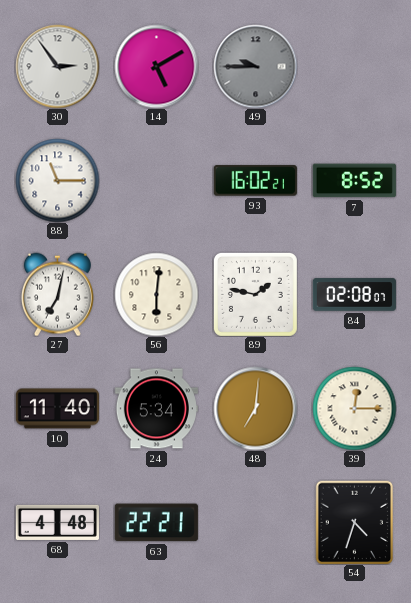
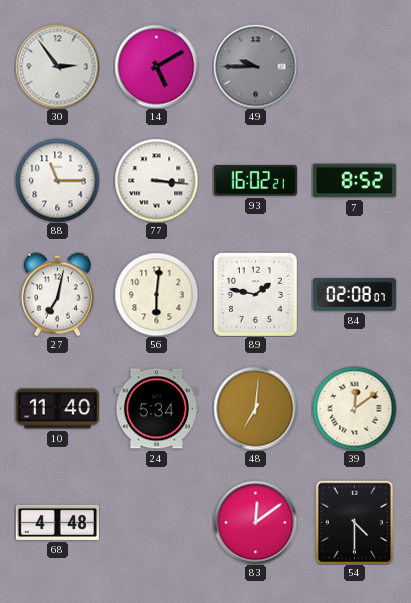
77: none -> 3:16
39: 12:15 -> 12:09
63: 22:21 -> none
83: none -> 12:09
54: 4:33 -> 4:30
